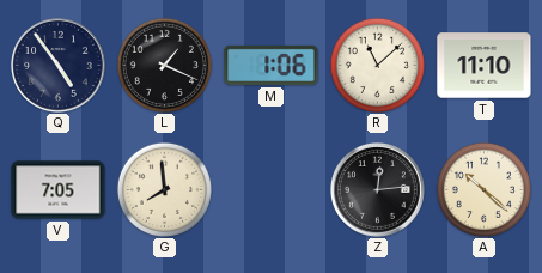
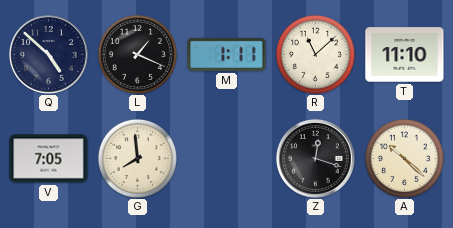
Q: 4:54 -> 4:52
M: 1:06 -> 1:11
Z: 12:14 -> 12:18
